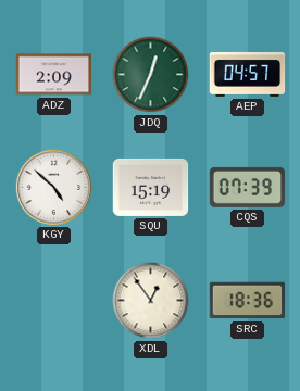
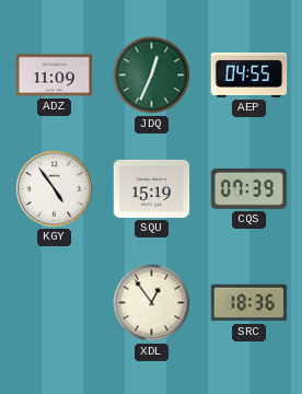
ADZ: 2:09 -> 11:09
AEP: 04:57 -> 04:55
KGY: 4:52 -> 4:54
